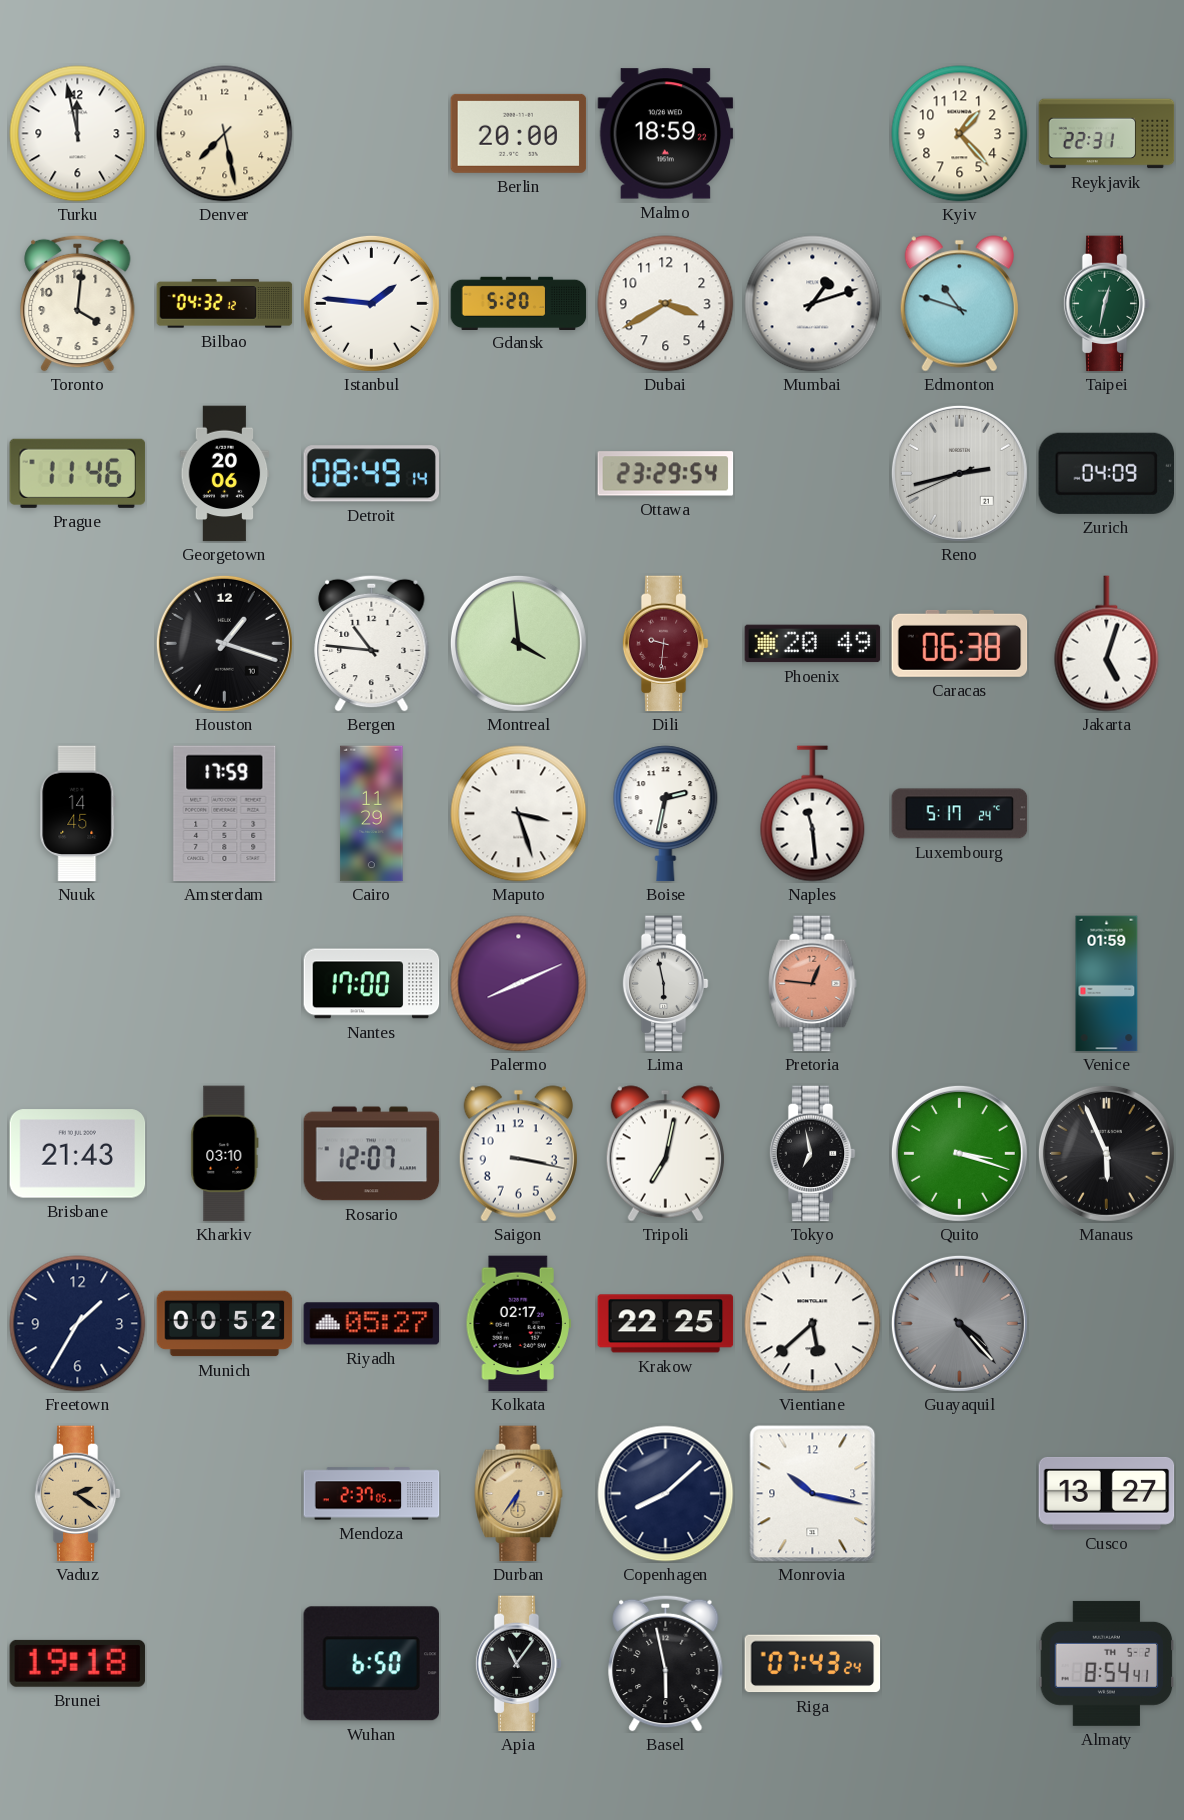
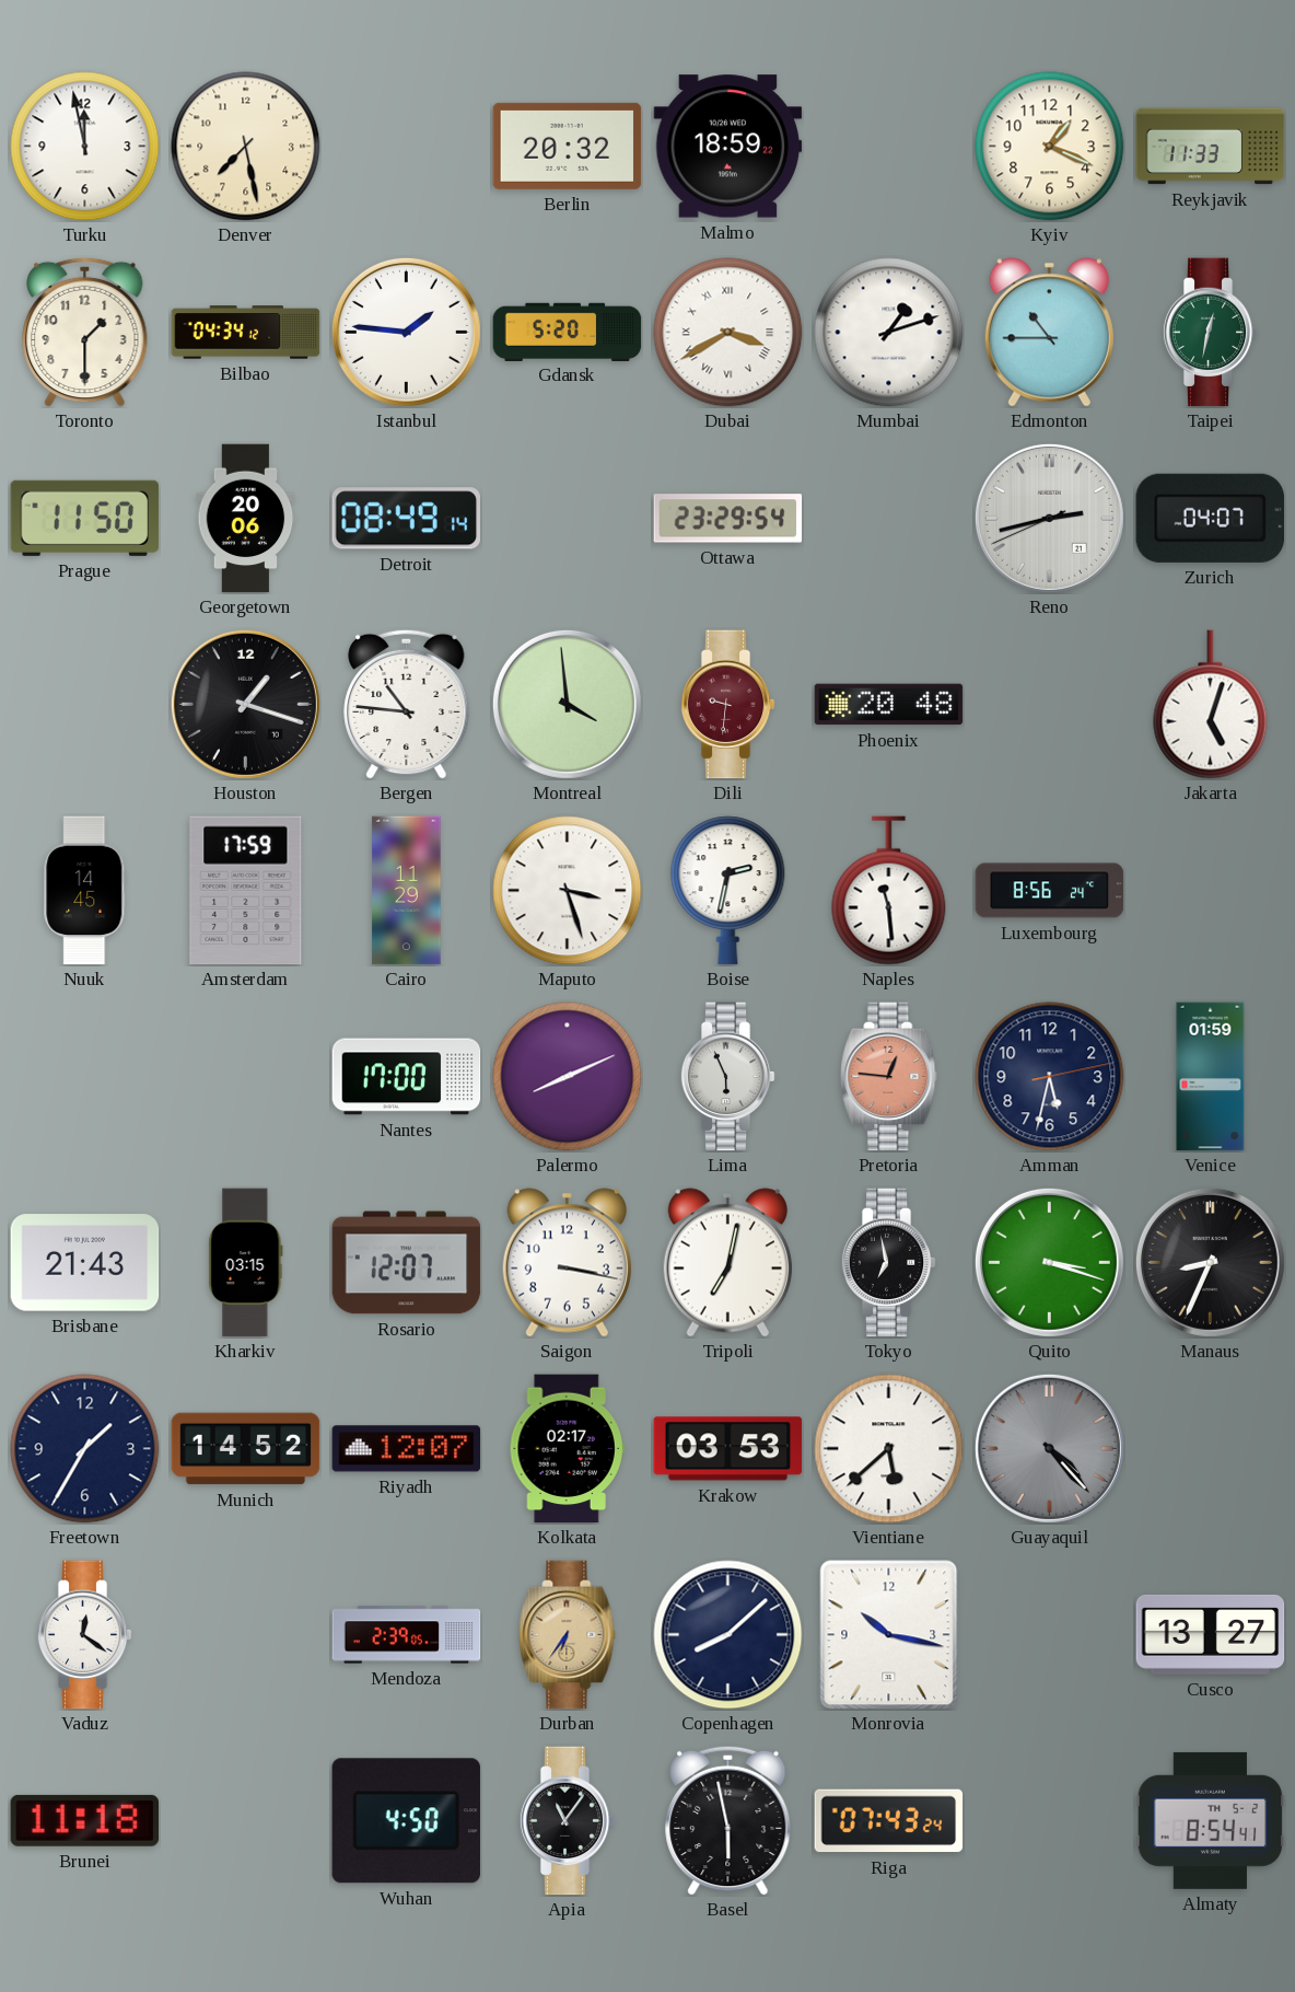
Berlin: 20:00 -> 20:32
Kyiv: 1:23 -> 1:19
Reykjavik: 22:31 -> 11:33
Toronto: 4:01 -> 1:30
Bilbao: 04:32 -> 04:34
Dubai numerals: Arabic -> Roman
Edmonton: 10:48 -> 10:45
Prague: 11:46 -> 11:50
Zurich: 04:09 -> 04:07
Phoenix: 20:49 -> 20:48
Caracas: 06:38 -> none
Luxembourg: 5:17 -> 8:56
Lima: 5:58 -> 5:56
Amman: none -> 5:32
Kharkiv: 03:10 -> 03:15
Manaus: 5:56 -> 8:34
Munich: 00:52 -> 14:52
Riyadh: 05:27 -> 12:07
Krakow: 22:25 -> 03:53
Vaduz: 2:21 -> 12:21
Vaduz dial: champagne -> white
Mendoza: 2:37 -> 2:39
Brunei: 19:18 -> 11:18
Wuhan: 6:50 -> 4:50
